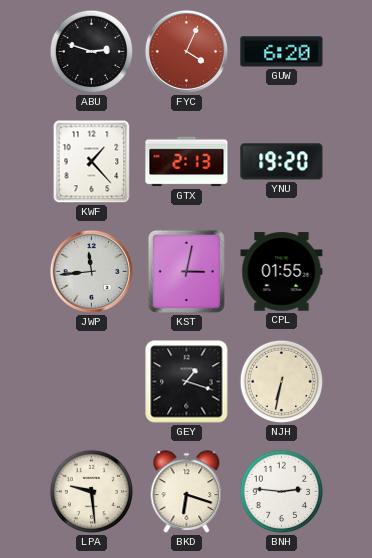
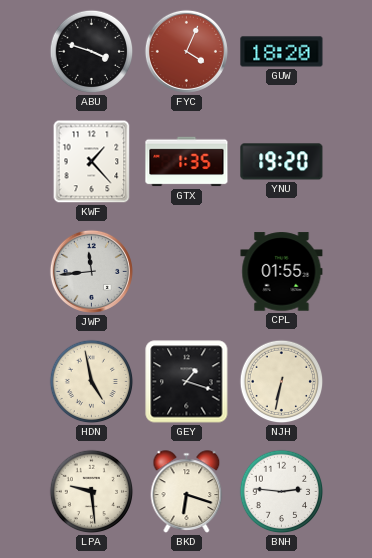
ABU: 2:48 -> 3:48
GUW: 6:20 -> 18:20
GTX: 2:13 -> 1:35
KST: 3:02 -> none
HDN: none -> 4:58
